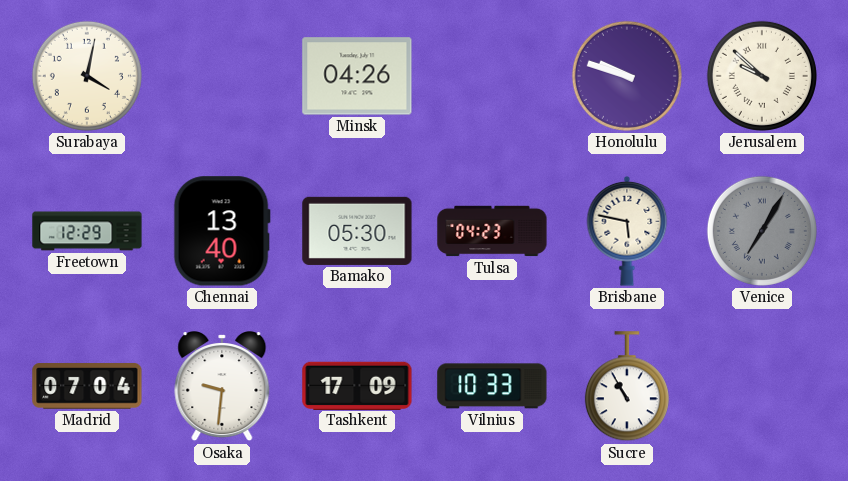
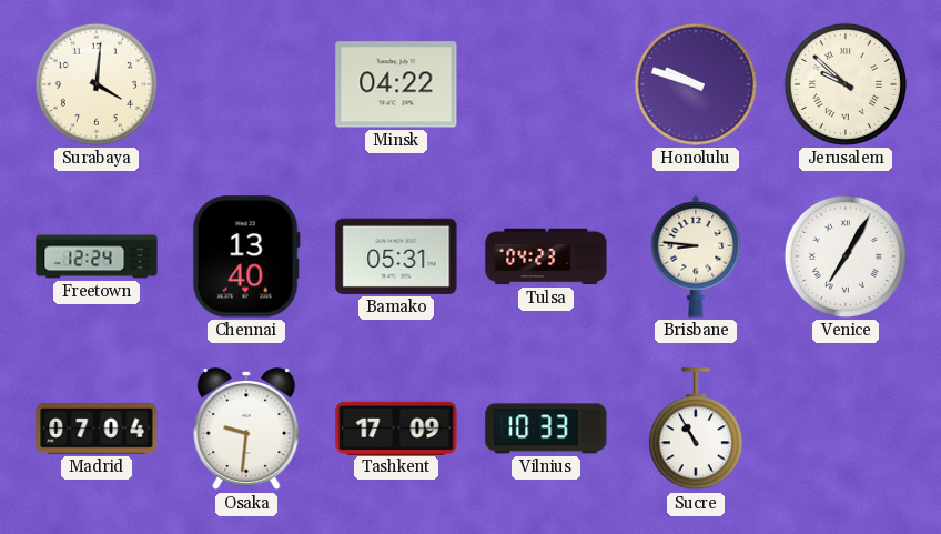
Surabaya: 4:02 -> 4:01
Minsk: 04:26 -> 04:22
Freetown: 12:29 -> 12:24
Bamako: 05:30 -> 05:31
Brisbane: 5:47 -> 8:46
Venice dial: grey -> white
